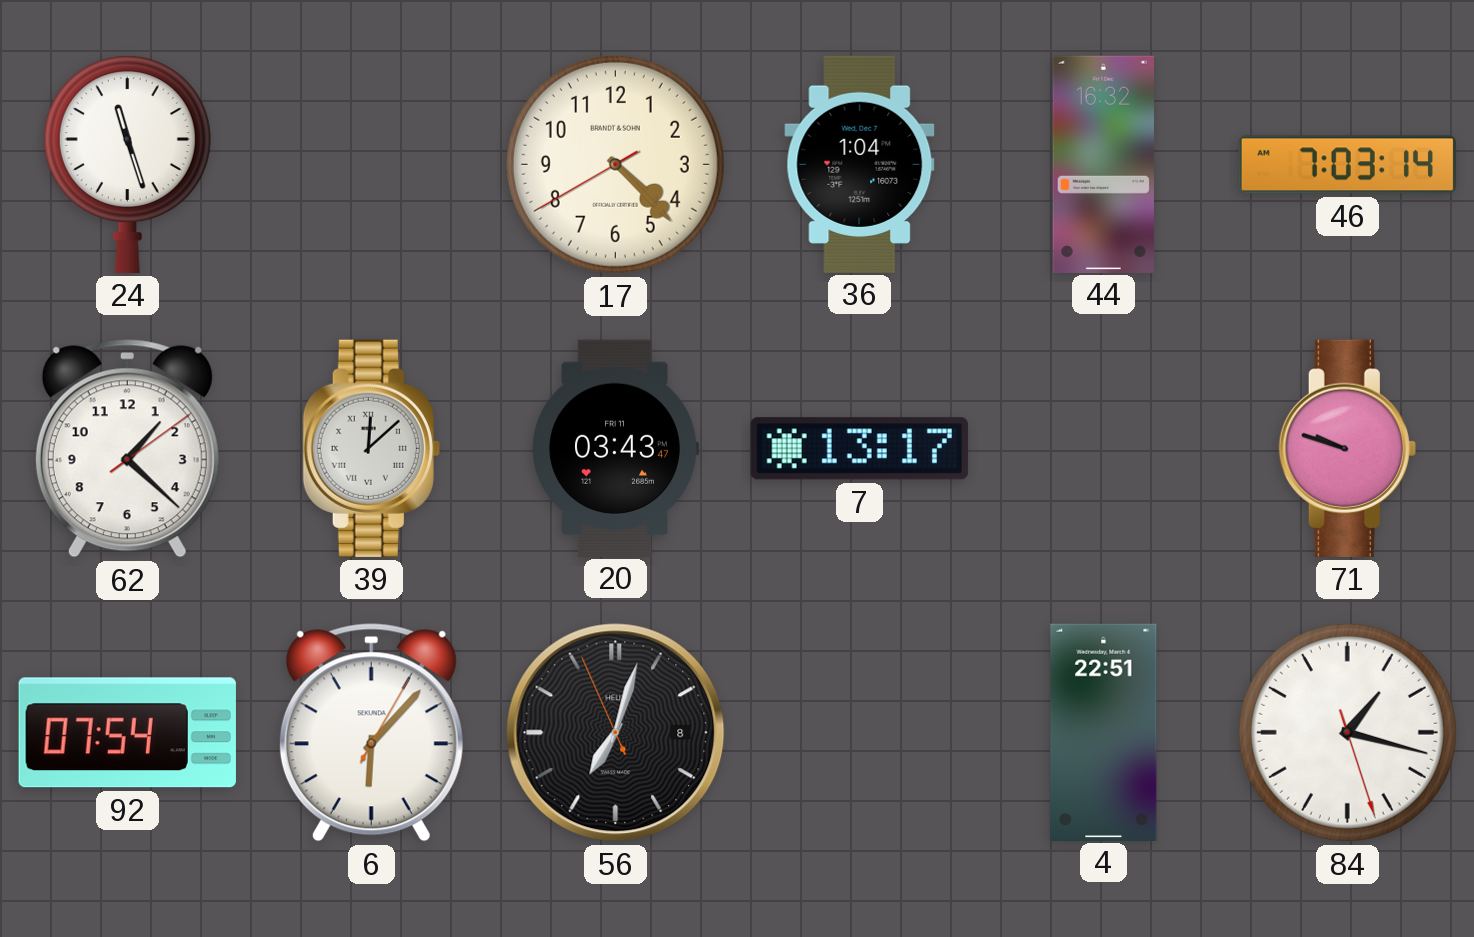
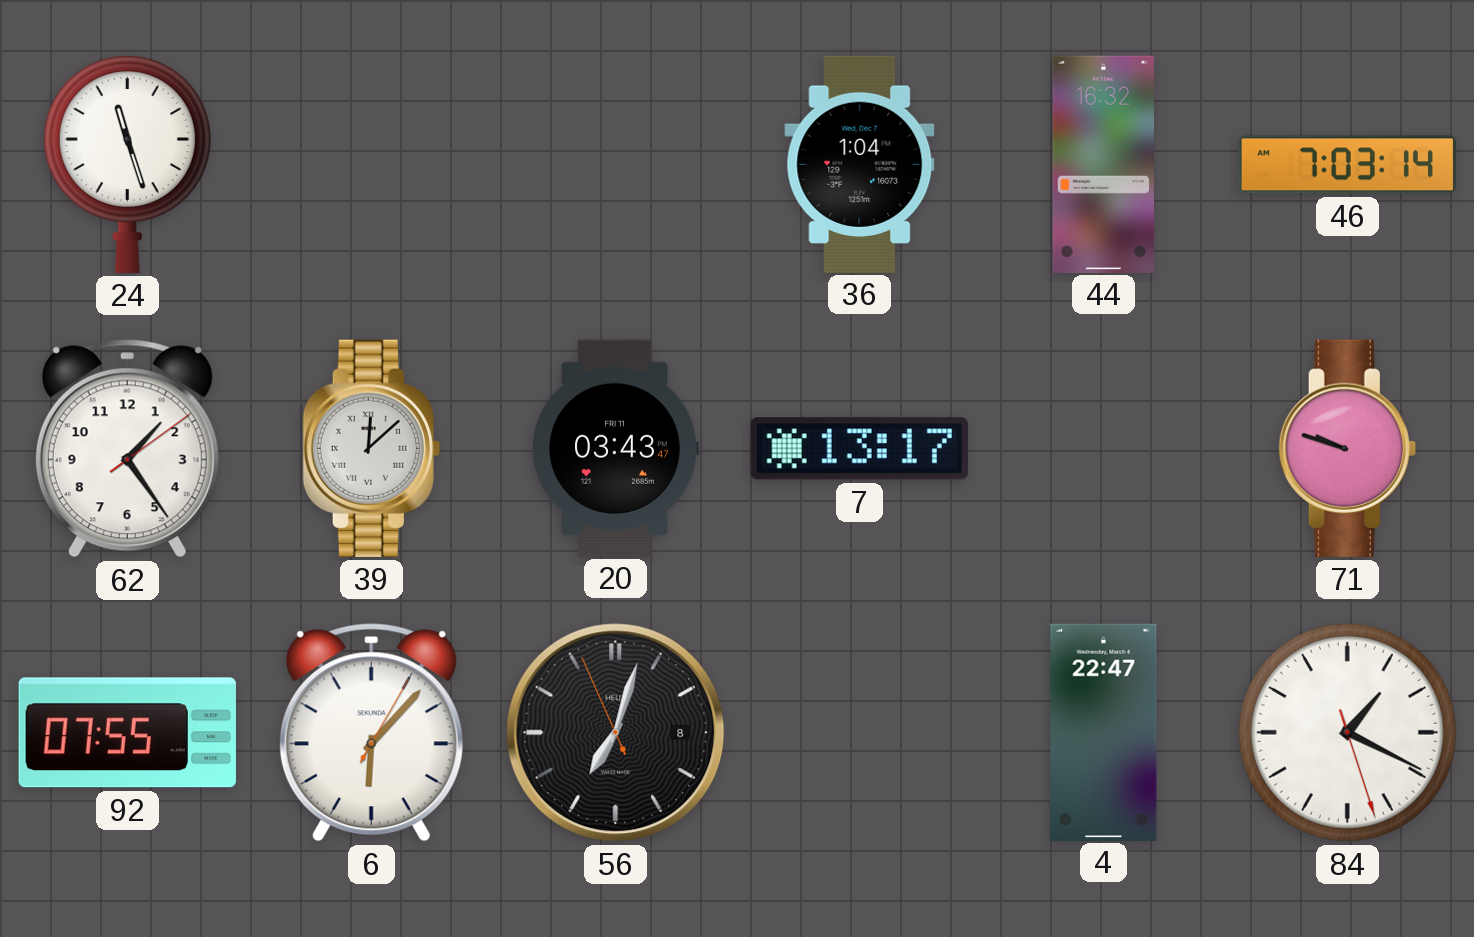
17: 4:22 -> none
62: 1:22 -> 1:24
92: 07:54 -> 07:55
4: 22:51 -> 22:47
84: 1:17 -> 1:19
